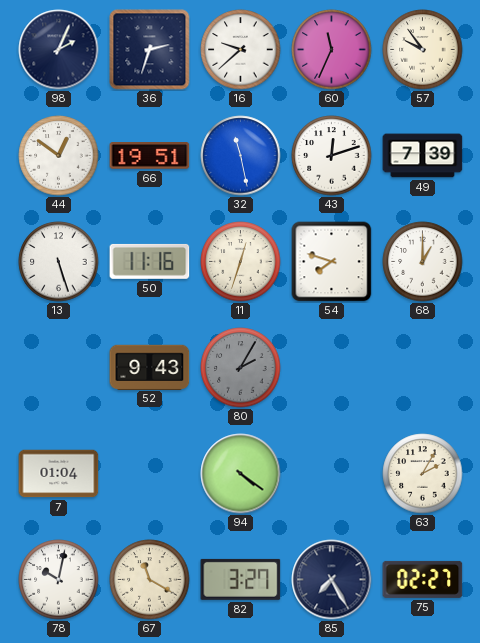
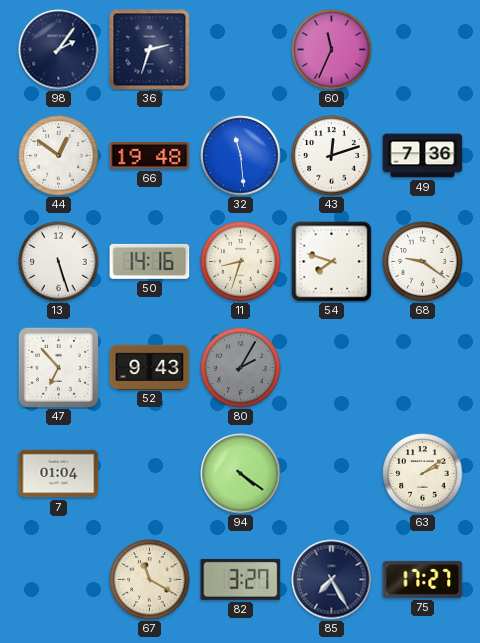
98: 2:04 -> 2:06
16: 9:38 -> none
57: 9:54 -> none
66: 19:51 -> 19:48
32: 11:28 -> 11:29
49: 7:39 -> 7:36
50: 11:16 -> 14:16
11: 12:33 -> 8:33
68: 1:00 -> 9:21
47: none -> 6:53
63: 2:05 -> 2:09
78: 10:02 -> none
75: 02:27 -> 17:27
